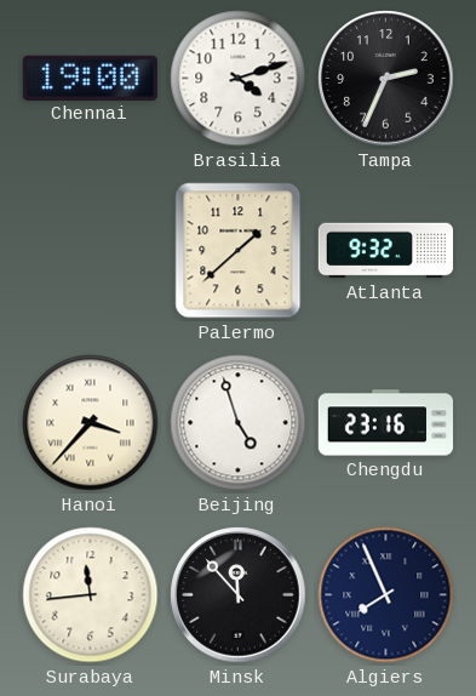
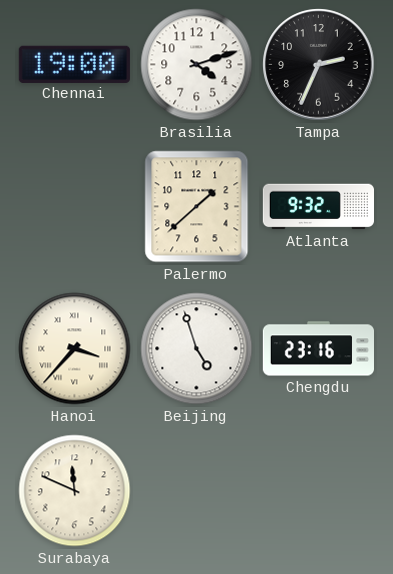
Surabaya: 11:44 -> 11:49
Minsk: 11:53 -> none
Algiers: 7:56 -> none
